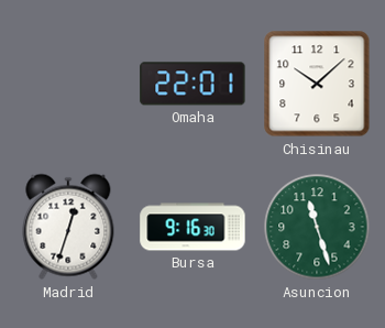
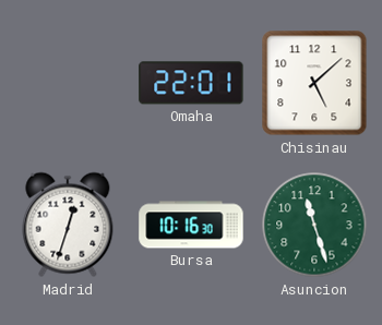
Chisinau: 10:08 -> 5:08
Bursa: 9:16 -> 10:16
